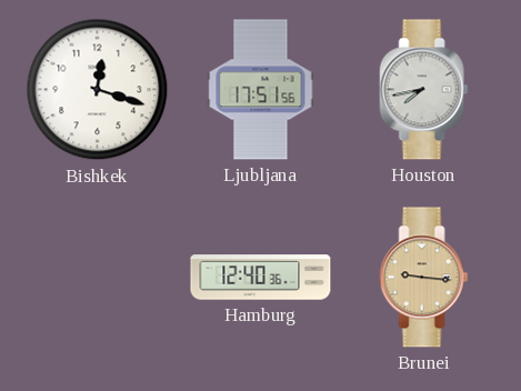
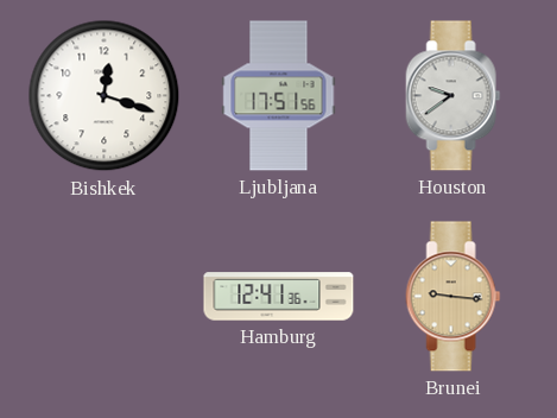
Houston: 7:43 -> 9:39
Hamburg: 12:40 -> 12:41
